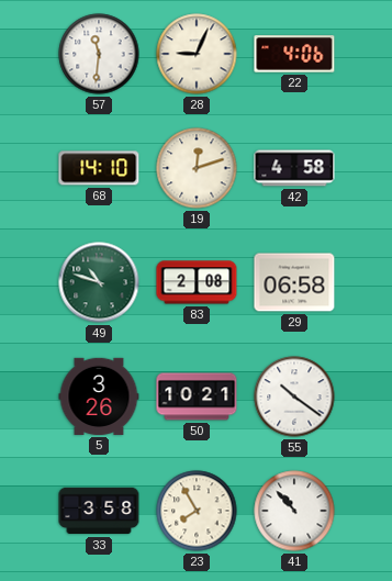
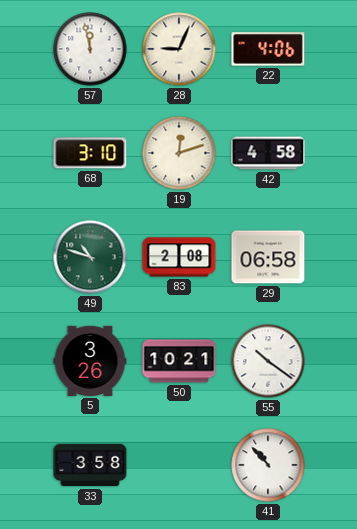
57: 11:31 -> 11:58
68: 14:10 -> 3:10
23: 7:55 -> none
